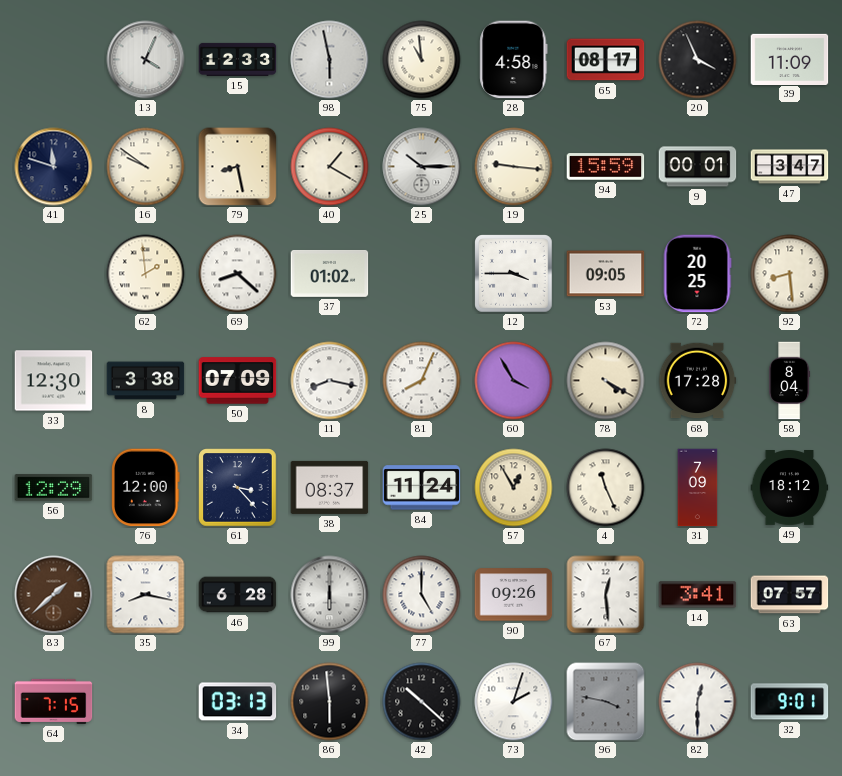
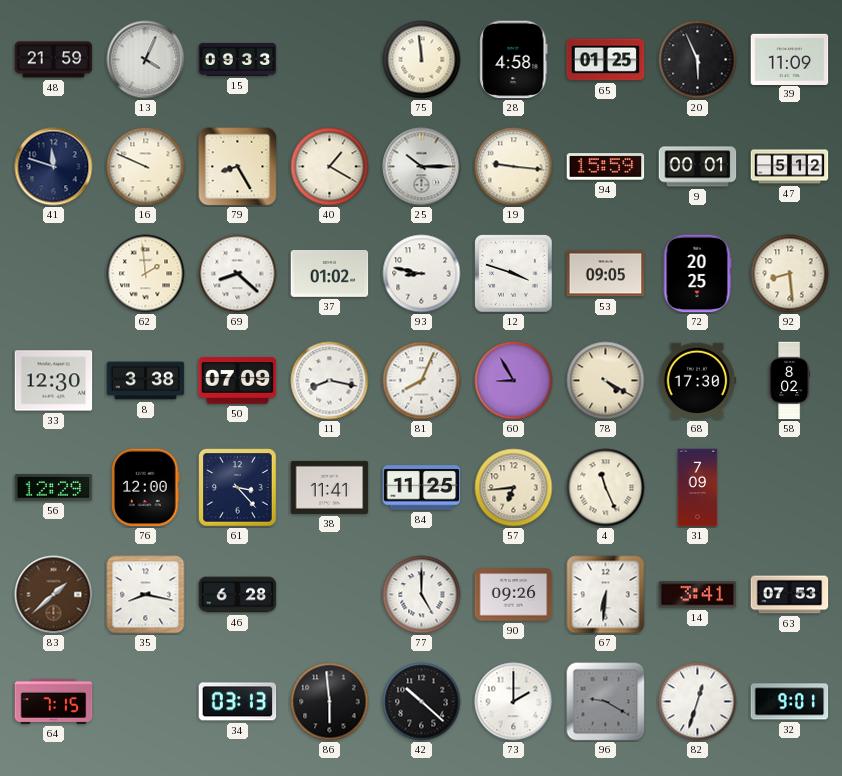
48: none -> 21:59
15: 12:33 -> 09:33
98: 5:58 -> none
75: 10:59 -> 11:59
65: 08:17 -> 01:25
20: 3:56 -> 5:56
16: 9:51 -> 9:49
79: 8:28 -> 8:25
47: 3:47 -> 5:12
93: none -> 8:47
12: 3:45 -> 3:48
60: 3:55 -> 8:55
68: 17:28 -> 17:30
58: 8:04 -> 8:02
38: 08:37 -> 11:41
84: 11:24 -> 11:25
57: 12:55 -> 6:44
49: 18:12 -> none
99: 6:00 -> none
67: 12:29 -> 6:31
63: 07:57 -> 07:53
73: 2:03 -> 2:00
96: 3:47 -> 9:20
82: 12:30 -> 12:33
